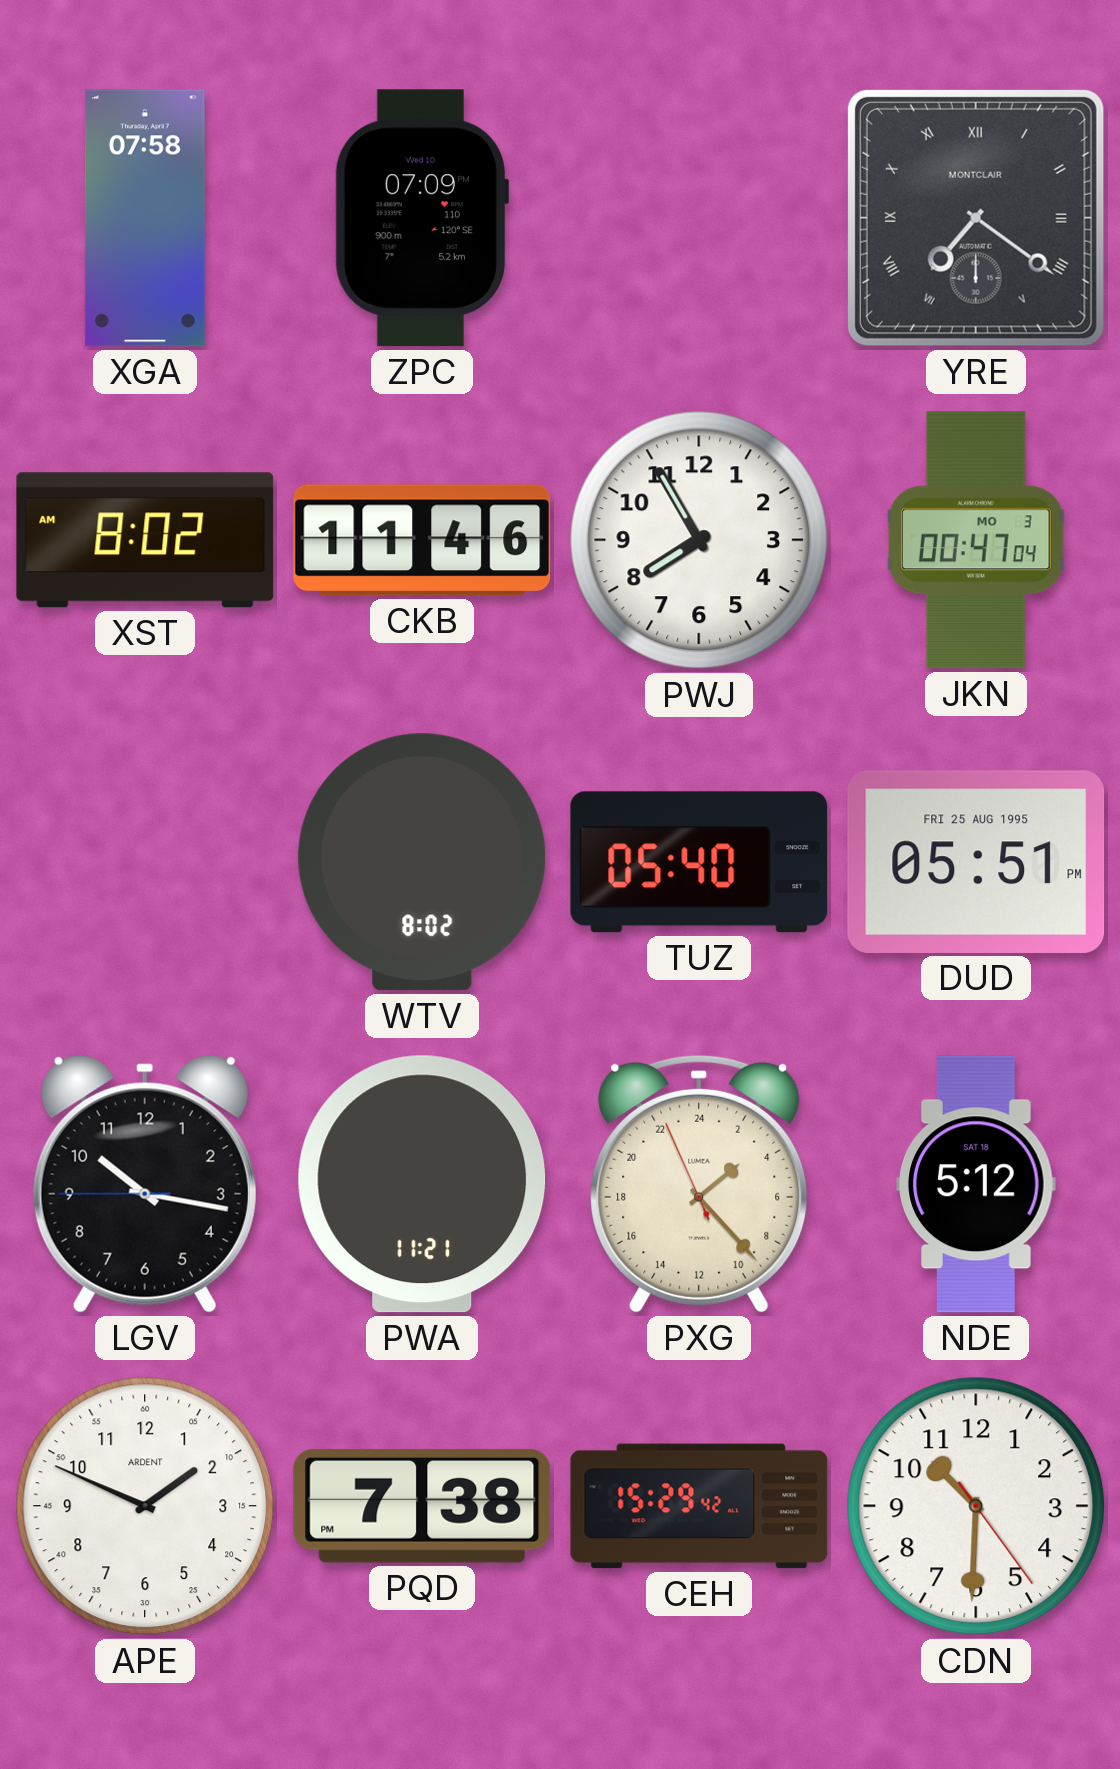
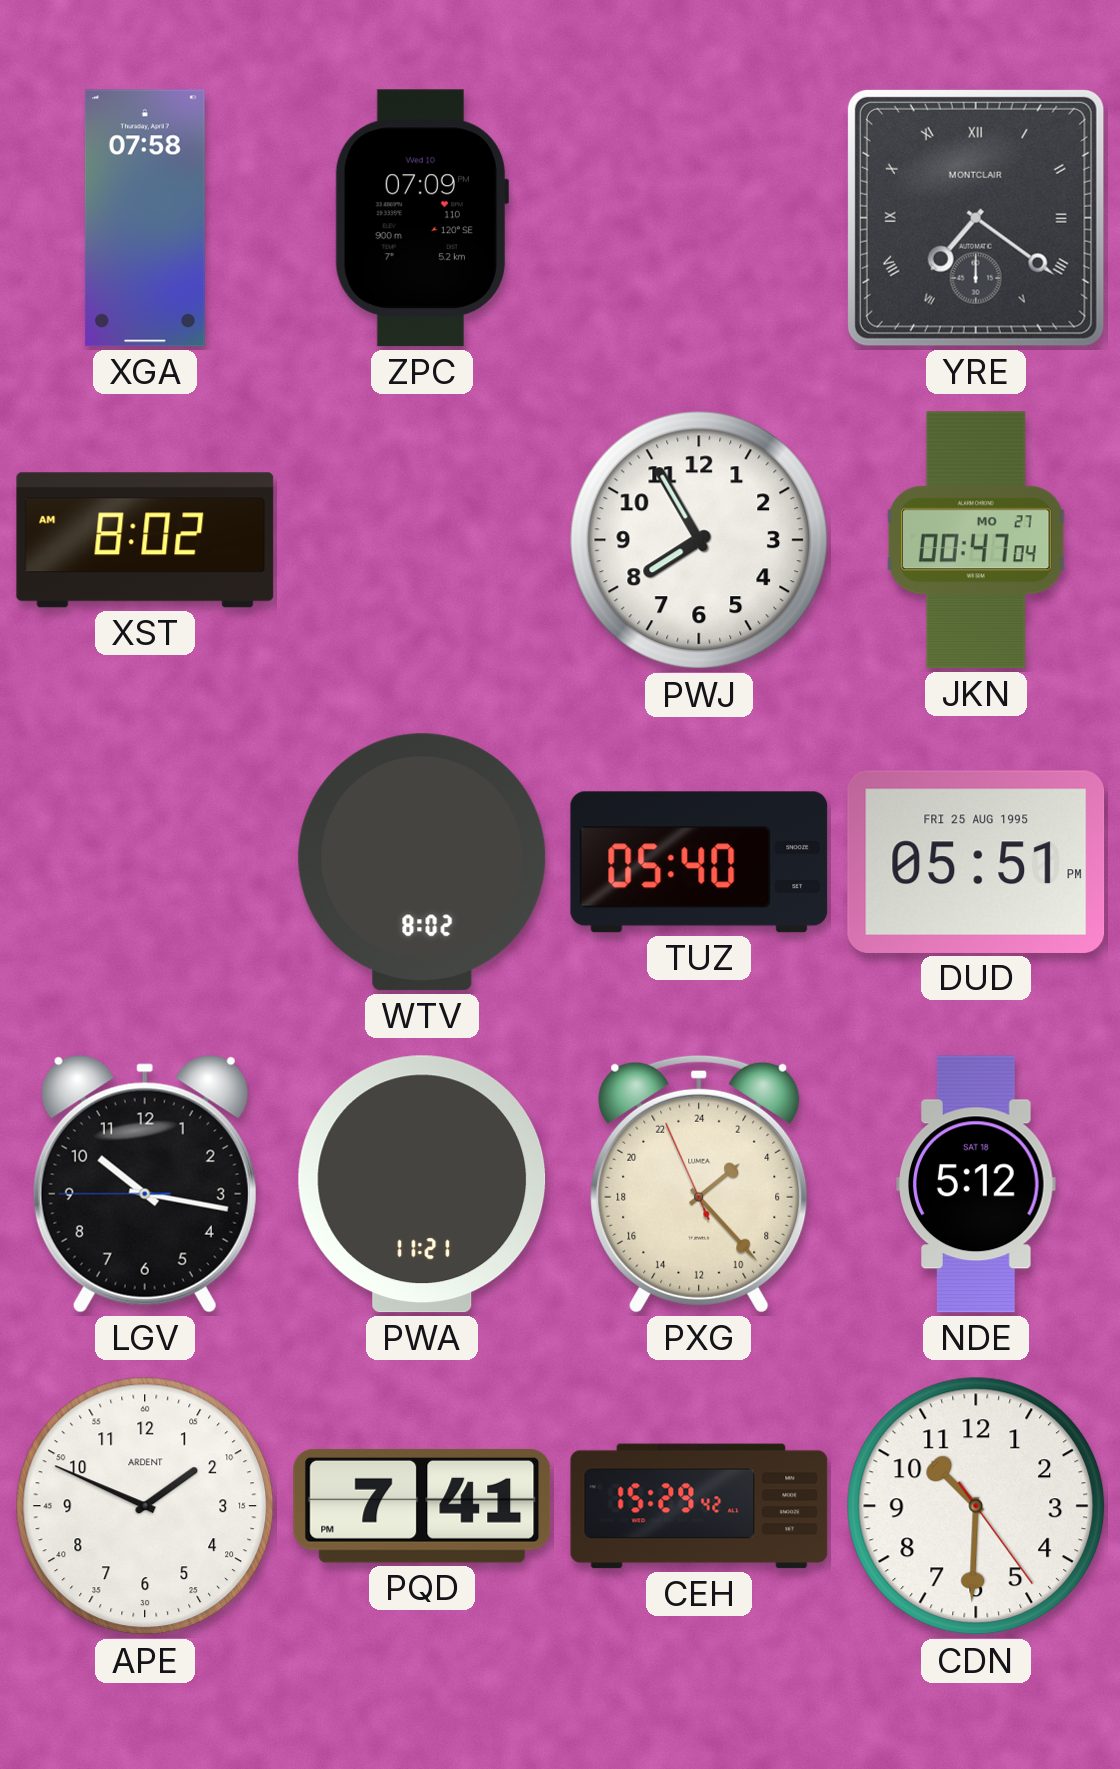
CKB: 11:46 -> none
JKN date: MO 3 -> MO 27
PQD: 7:38 -> 7:41
